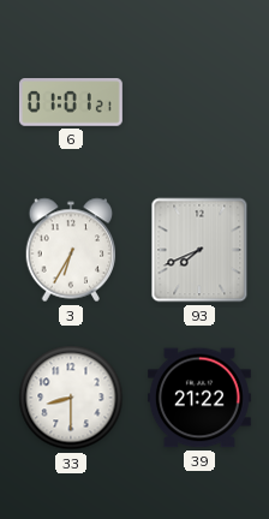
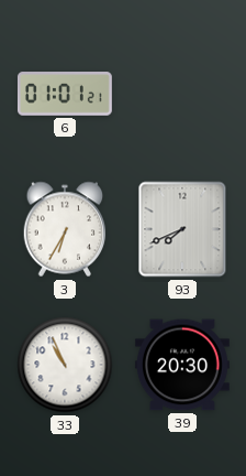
33: 8:30 -> 10:56
39: 21:22 -> 20:30
